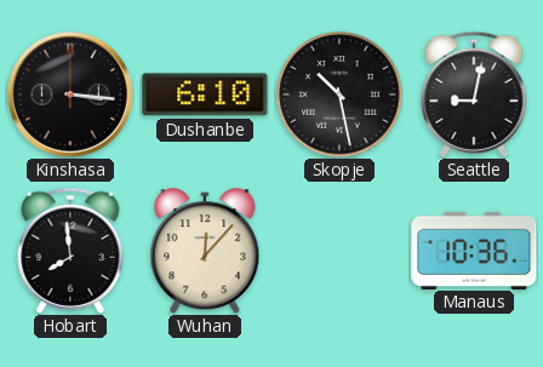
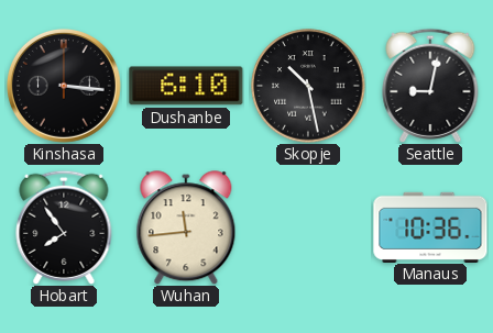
Hobart: 7:59 -> 7:54
Wuhan: 12:07 -> 11:44
